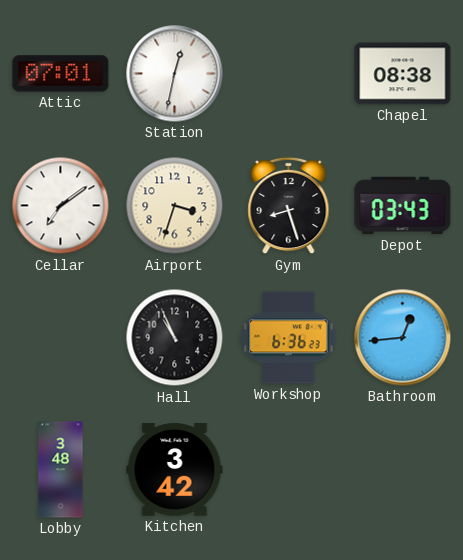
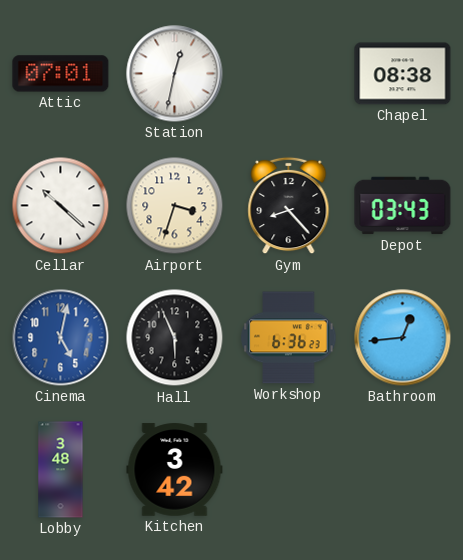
Cellar: 7:09 -> 10:22
Gym: 8:27 -> 8:23
Cinema: none -> 5:02
Hall: 10:56 -> 5:56
